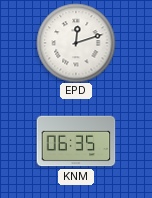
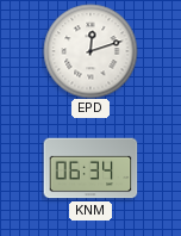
KNM: 06:35 -> 06:34
